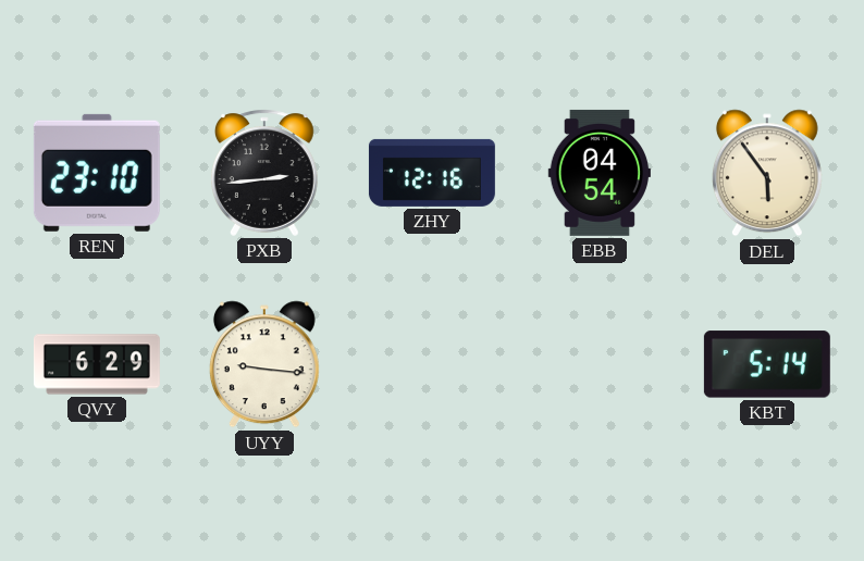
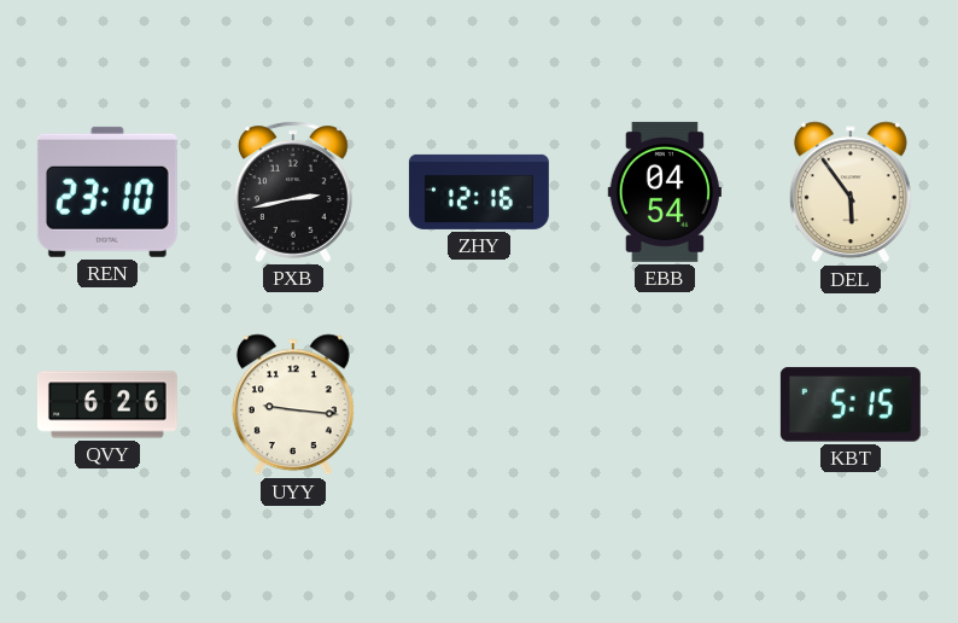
PXB: 2:44 -> 2:43
QVY: 6:29 -> 6:26
KBT: 5:14 -> 5:15
